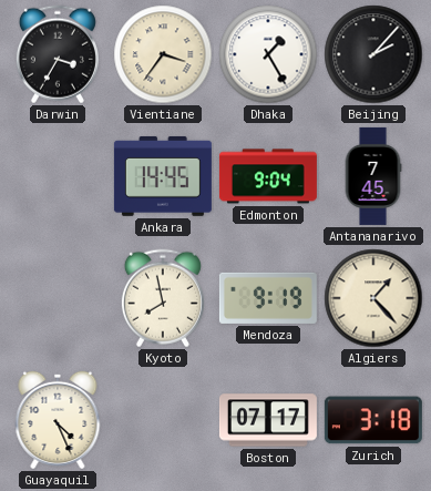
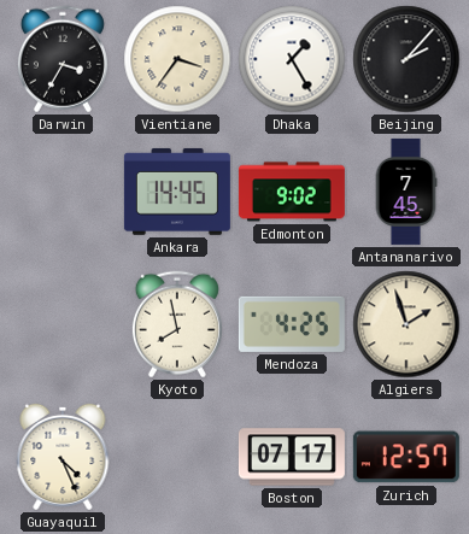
Edmonton: 9:04 -> 9:02
Mendoza: 9:19 -> 4:25
Algiers: 1:23 -> 1:57
Zurich: 3:18 -> 12:57
